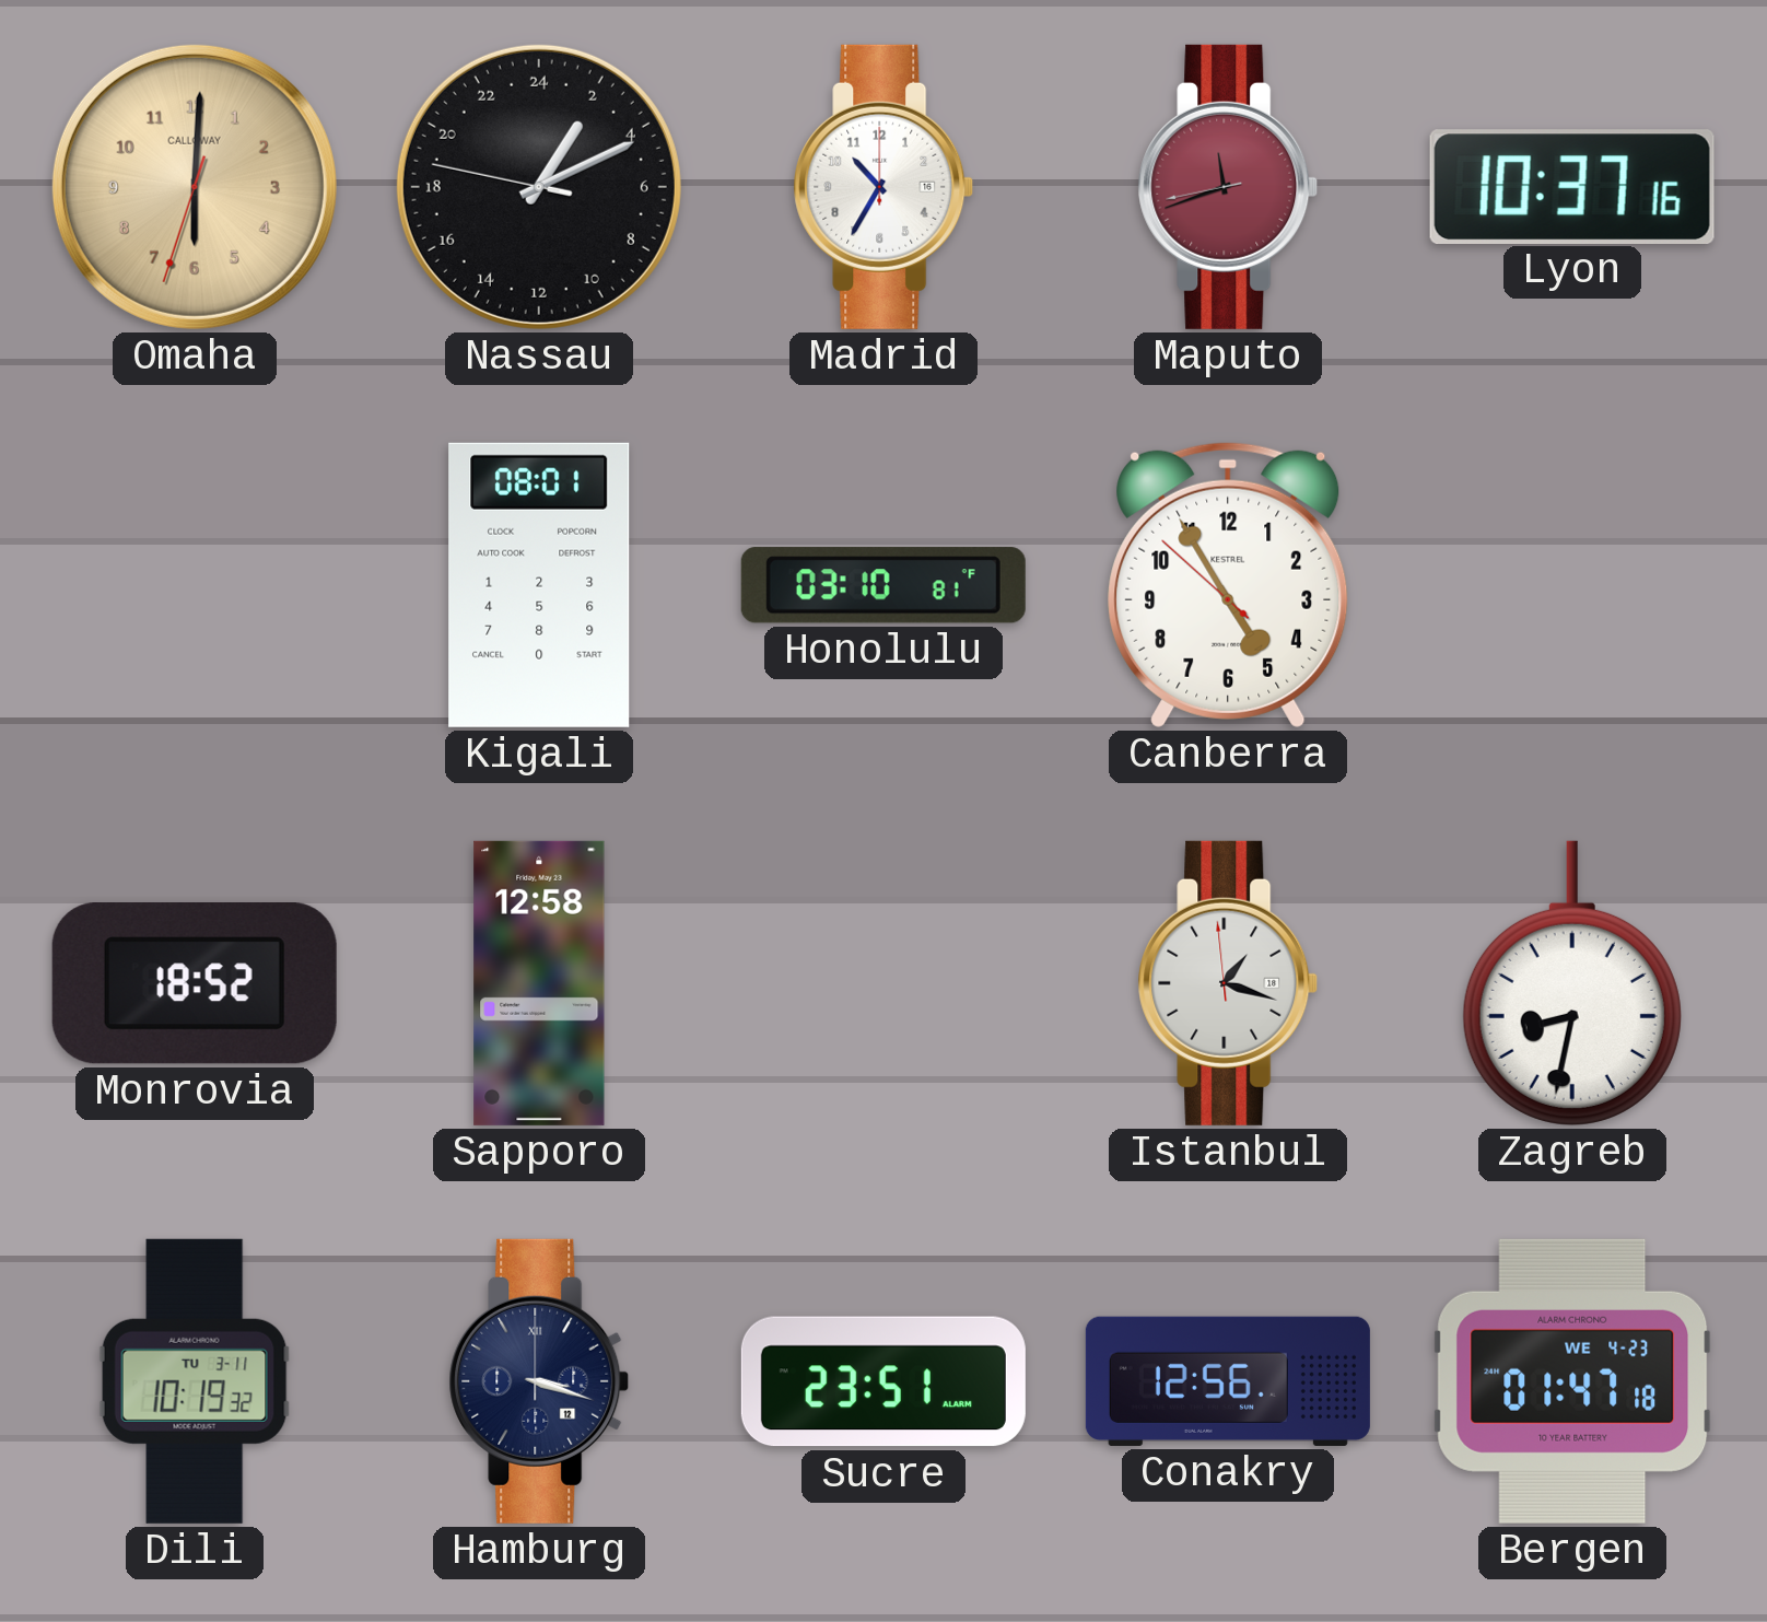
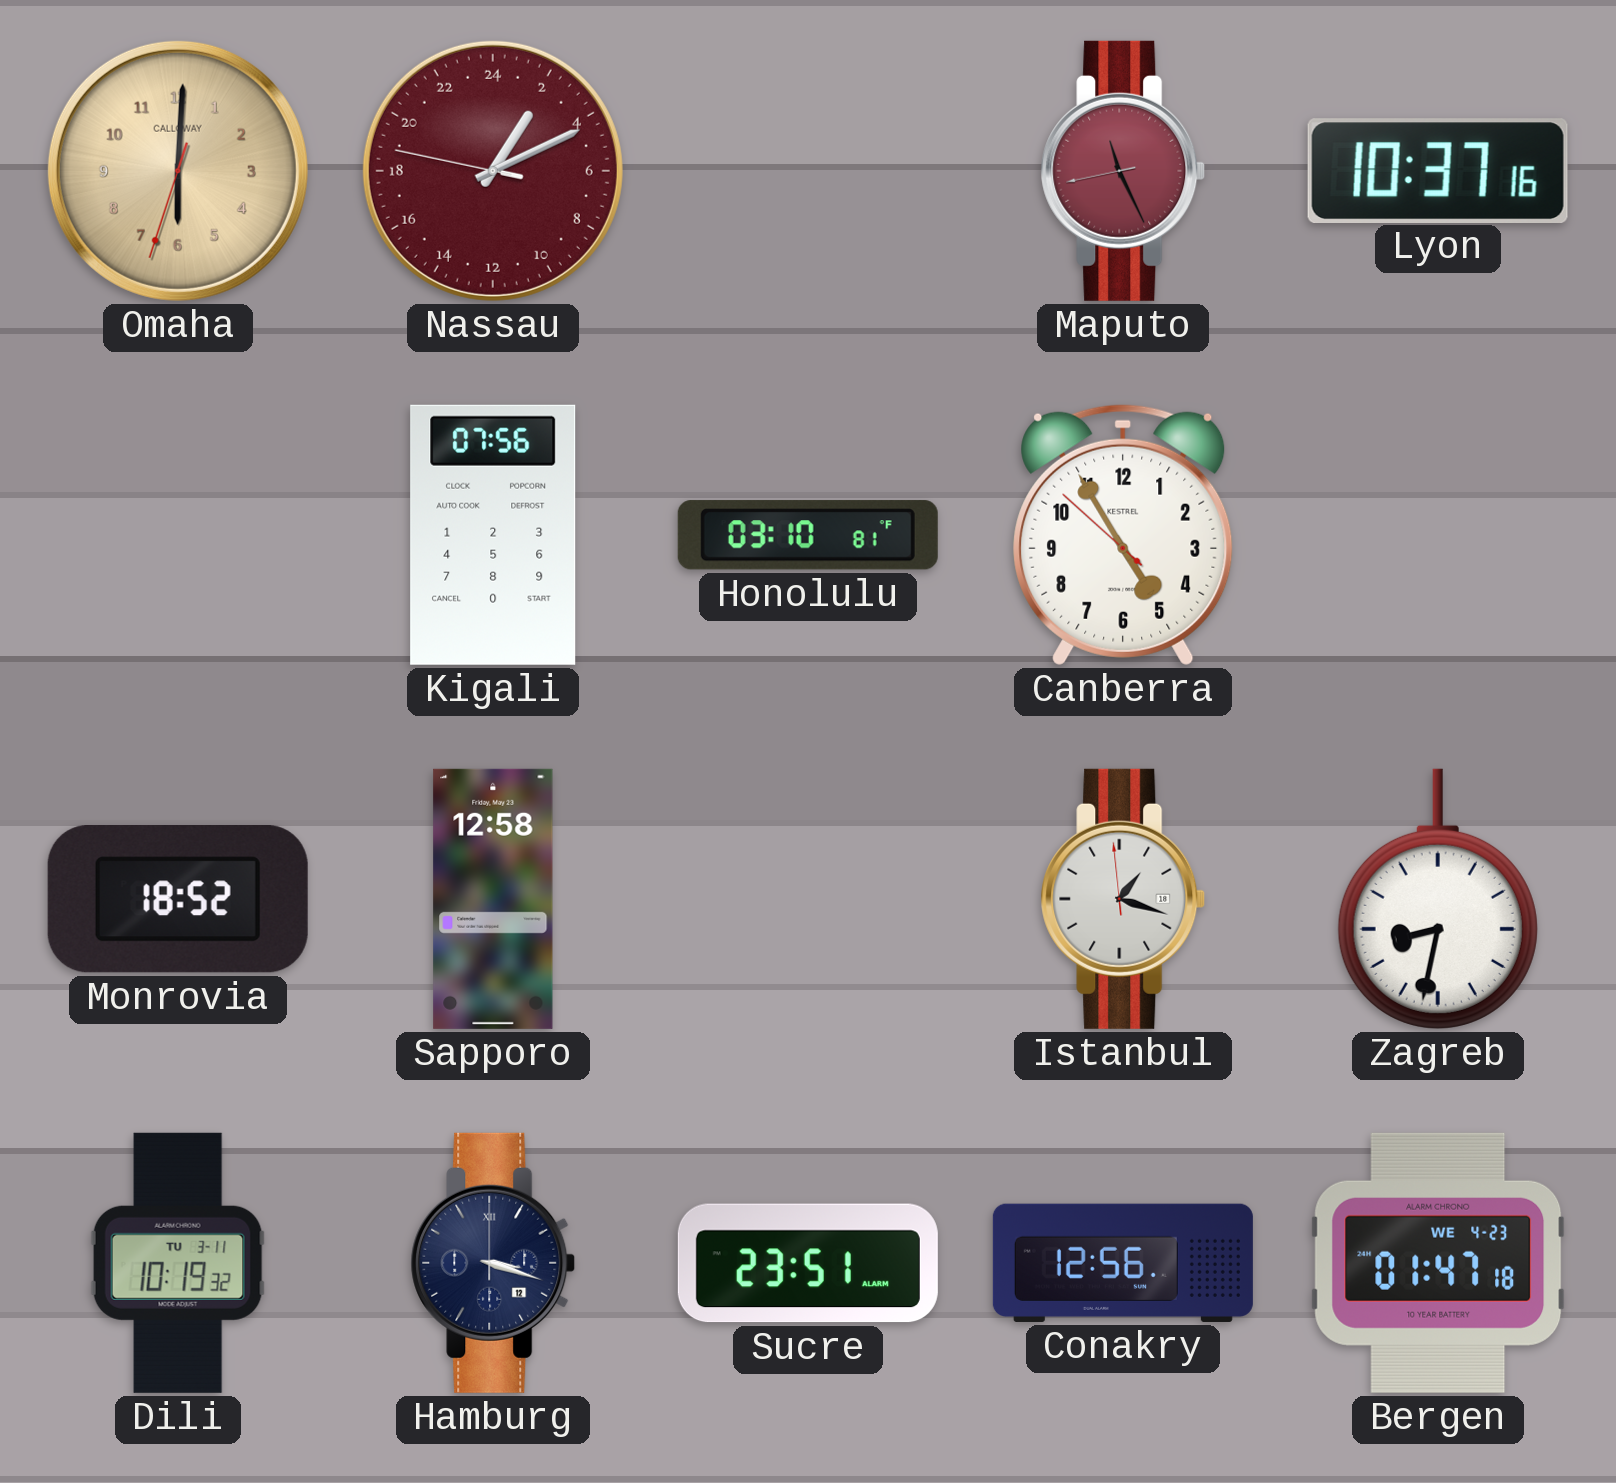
Nassau dial: black -> burgundy
Madrid: 10:35 -> none
Maputo: 11:41 -> 11:25
Kigali: 08:01 -> 07:56
